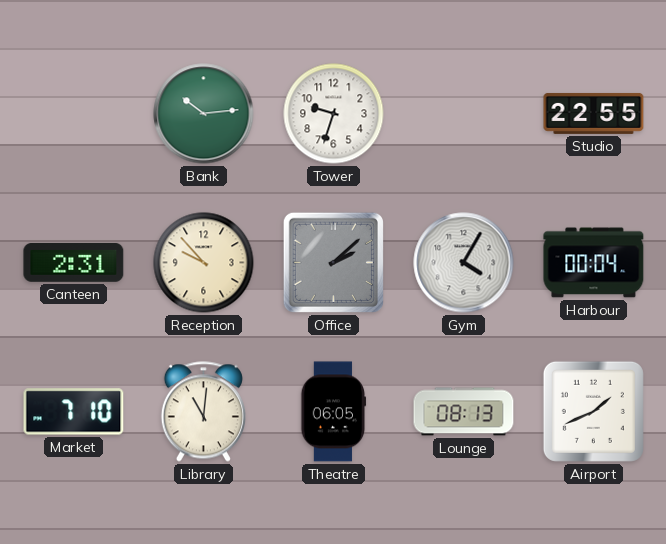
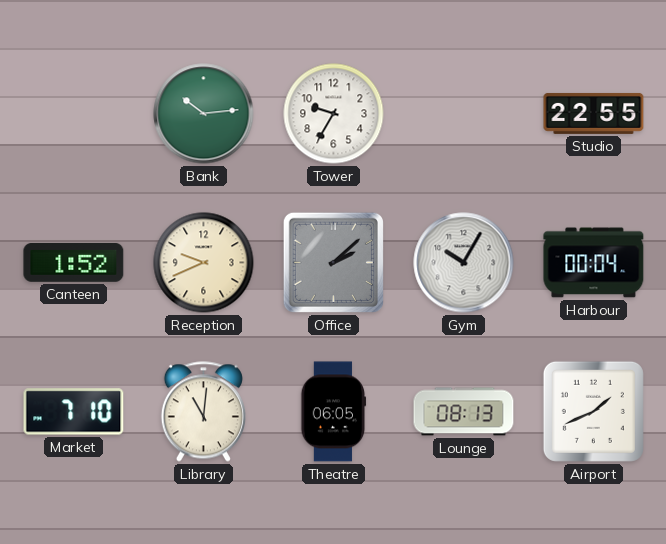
Tower: 9:33 -> 9:35
Canteen: 2:31 -> 1:52
Reception: 9:53 -> 9:41
Gym: 4:05 -> 10:05
